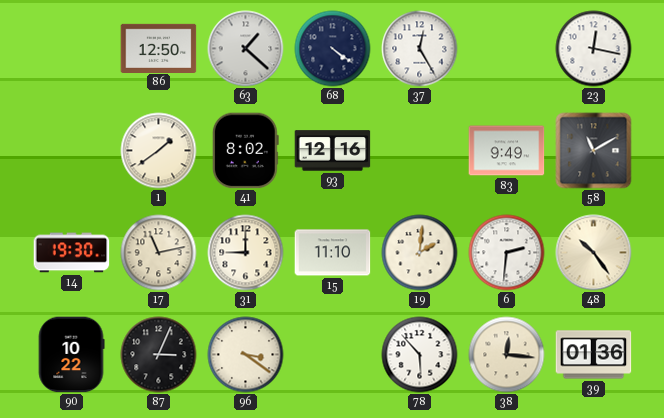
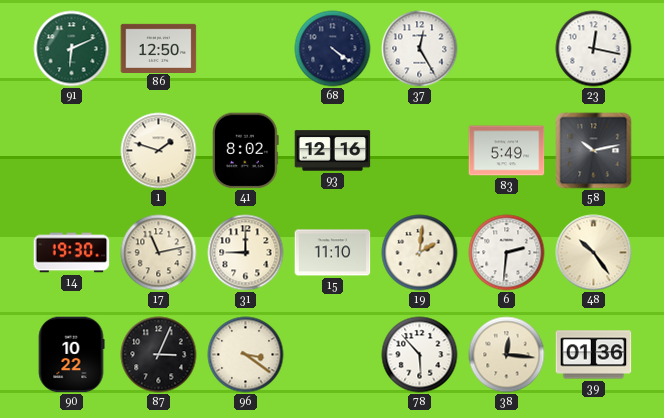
91: none -> 6:11
63: 1:22 -> none
1: 1:39 -> 1:48
83: 9:49 -> 5:49
58: 11:10 -> 10:13
